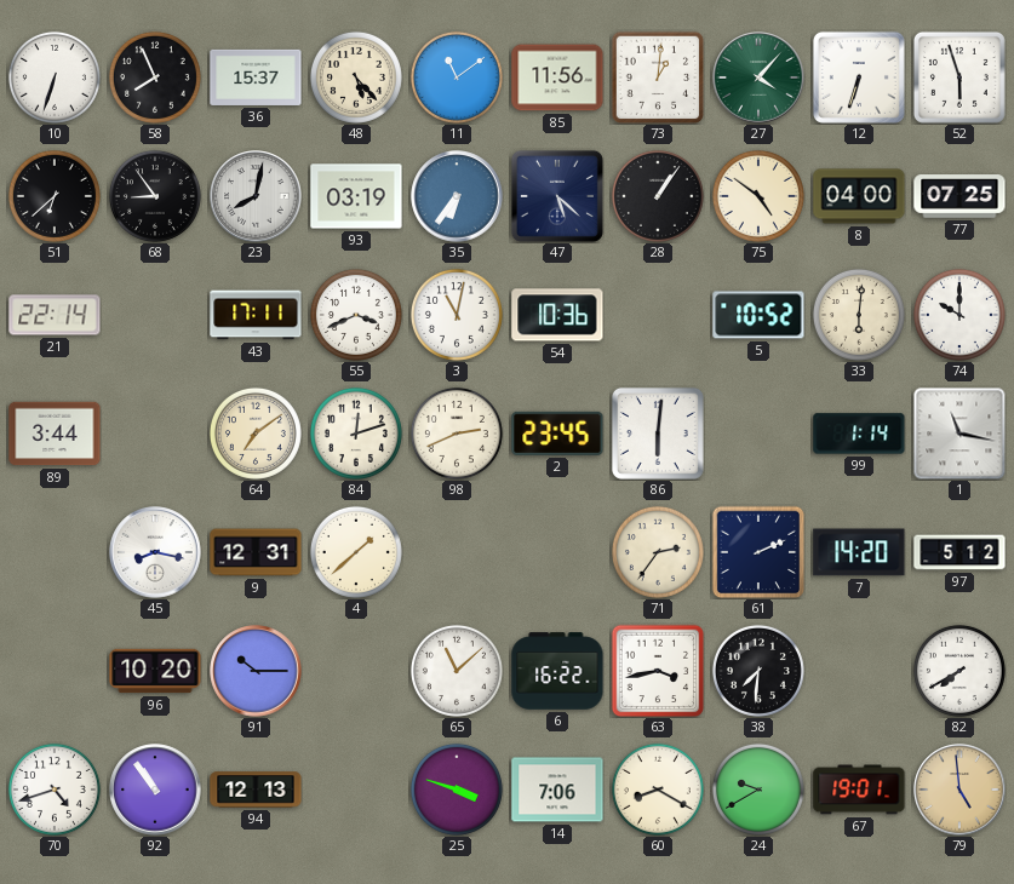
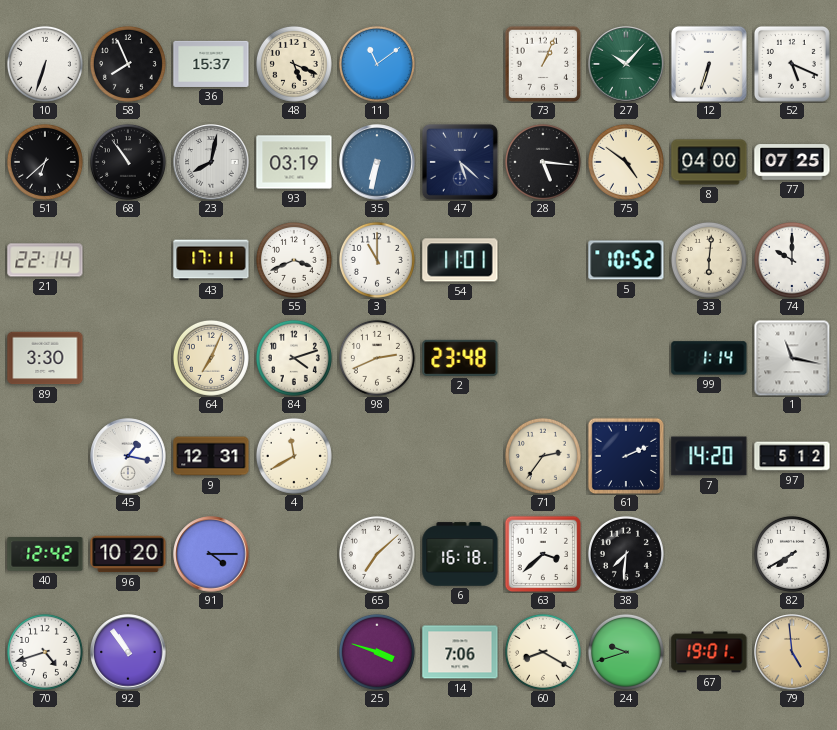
48: 5:23 -> 5:19
85: 11:56 -> none
73: 1:01 -> 1:04
27: 4:07 -> 10:07
52: 5:57 -> 5:19
68: 8:54 -> 10:54
35: 6:36 -> 6:32
28: 1:06 -> 5:16
3: 11:02 -> 11:00
54: 10:36 -> 11:01
89: 3:44 -> 3:30
64: 7:09 -> 7:04
84: 12:12 -> 4:12
2: 23:45 -> 23:48
86: 6:01 -> none
45: 8:17 -> 1:17
4: 1:38 -> 11:40
40: none -> 12:42
91: 10:15 -> 4:15
65: 11:08 -> 7:08
6: 16:22 -> 16:18
63: 3:43 -> 3:38
94: 12:13 -> none
24: 9:40 -> 9:42
